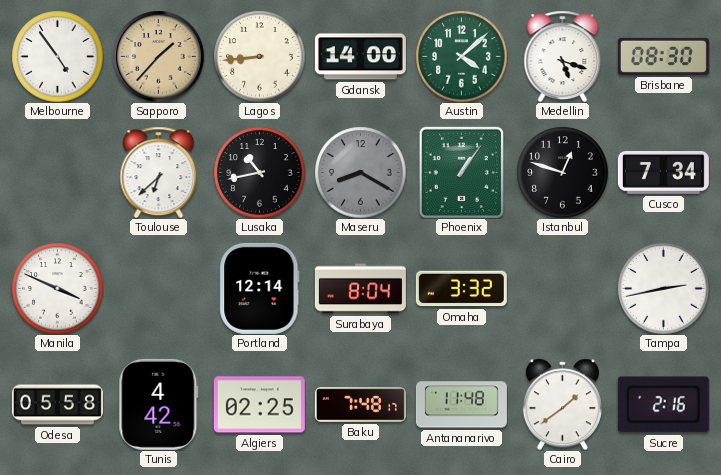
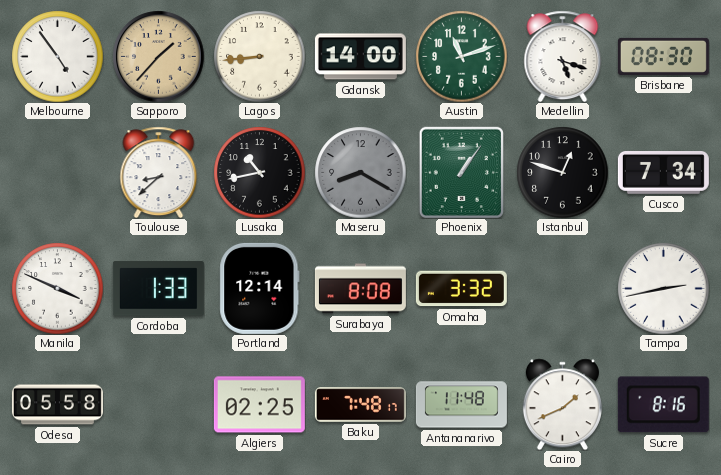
Austin: 4:08 -> 11:12
Toulouse: 6:38 -> 8:38
Cordoba: none -> 1:33
Surabaya: 8:04 -> 8:08
Tunis: 4:42 -> none
Cairo: 1:39 -> 1:41
Sucre: 2:16 -> 8:16
